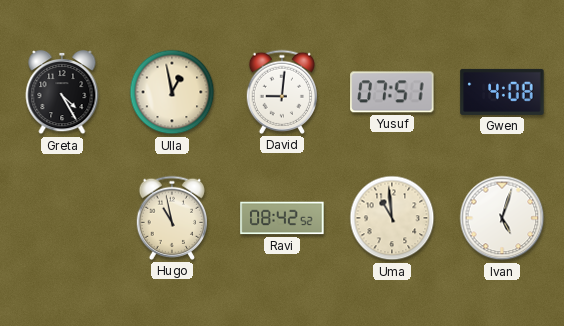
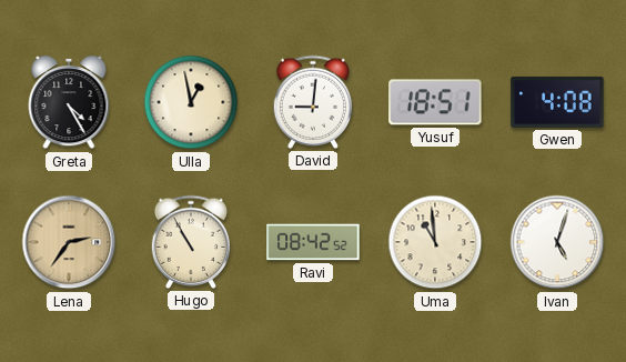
Yusuf: 07:51 -> 18:51
Lena: none -> 2:36
Hugo: 10:58 -> 10:55
